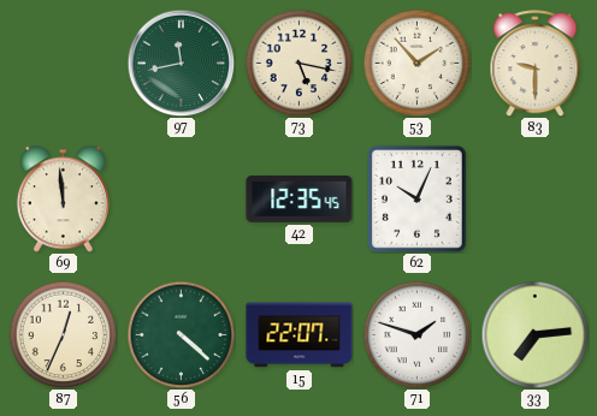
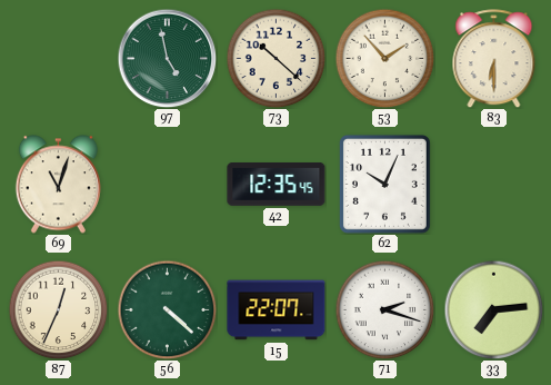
97: 11:43 -> 4:58
73: 5:17 -> 10:22
83: 9:30 -> 6:30
69: 11:59 -> 11:03
71: 1:48 -> 2:18
